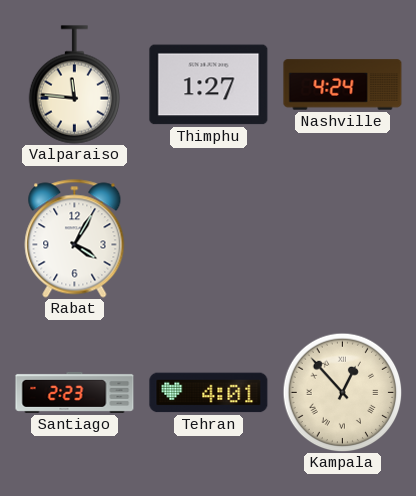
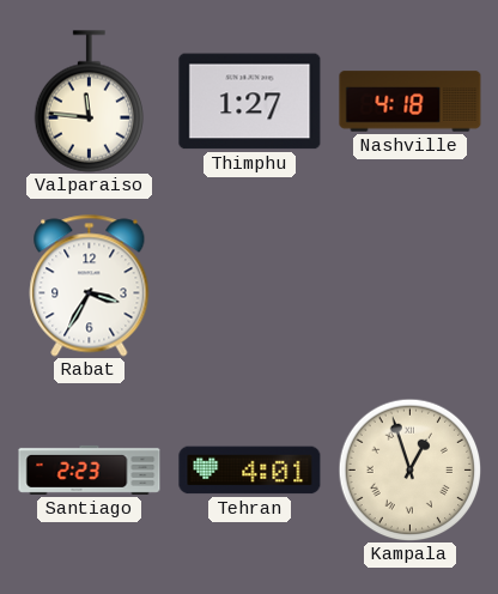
Nashville: 4:24 -> 4:18
Rabat: 4:05 -> 3:35
Kampala: 12:53 -> 12:57
